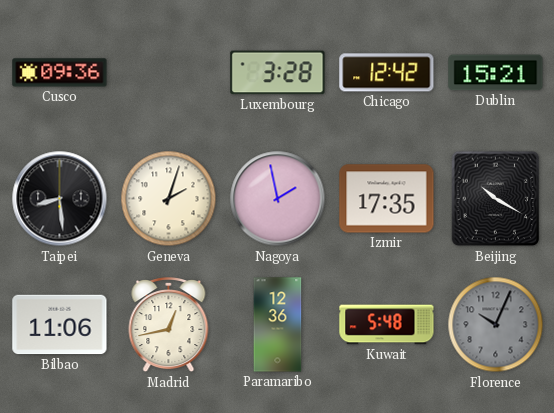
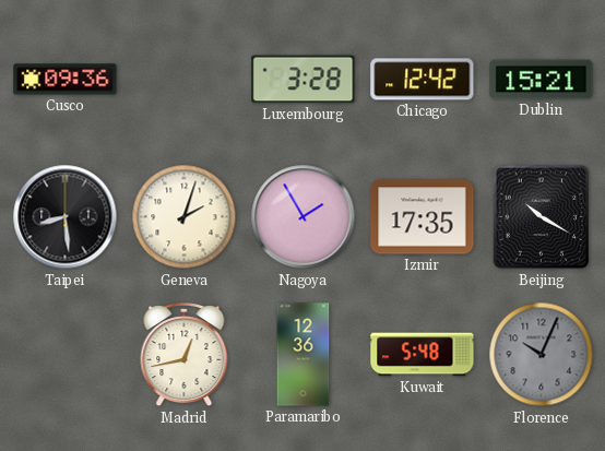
Nagoya: 1:58 -> 1:55
Bilbao: 11:06 -> none
